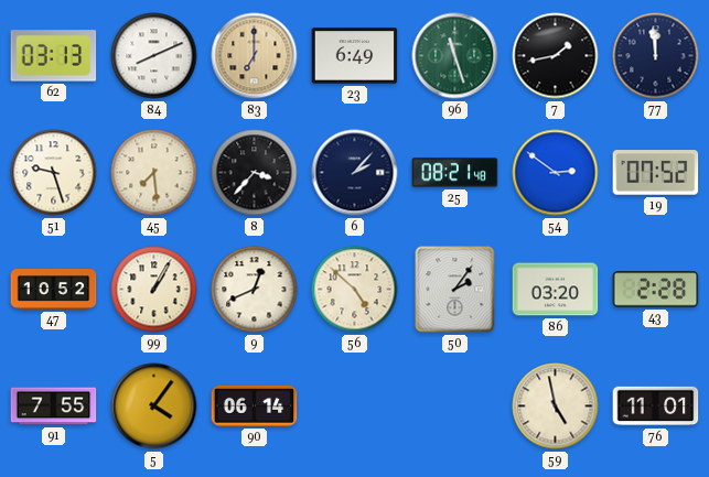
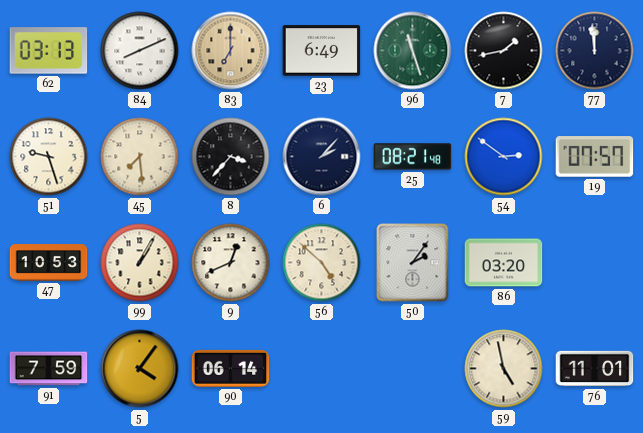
19: 07:52 -> 07:57
47: 10:52 -> 10:53
43: 2:28 -> none
91: 7:55 -> 7:59
